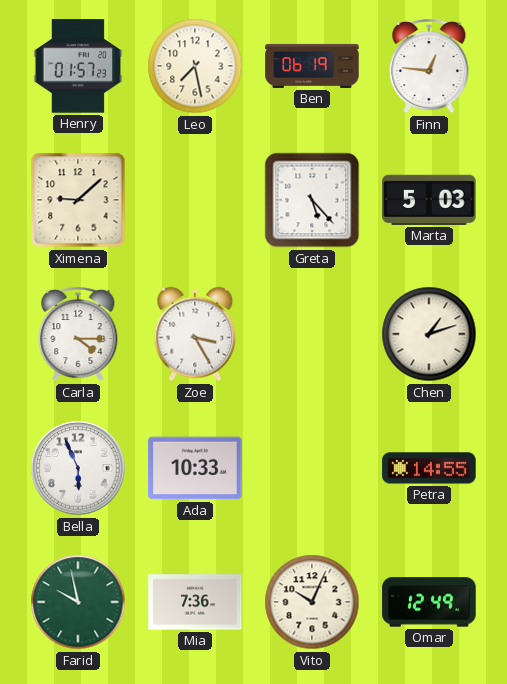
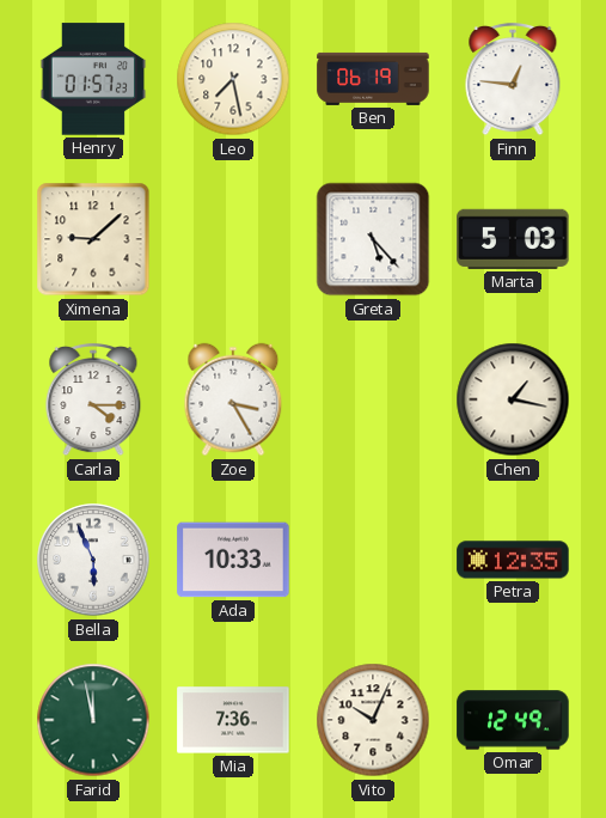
Chen: 1:12 -> 1:17
Petra: 14:55 -> 12:35
Farid: 9:58 -> 11:58
